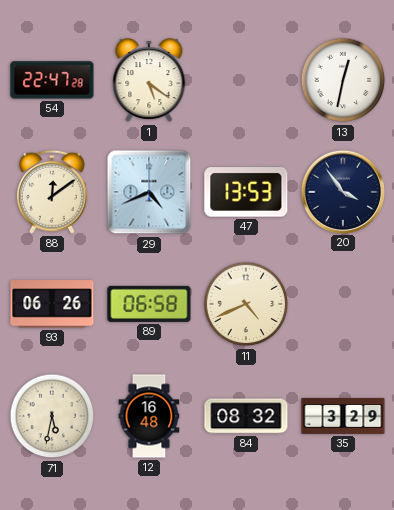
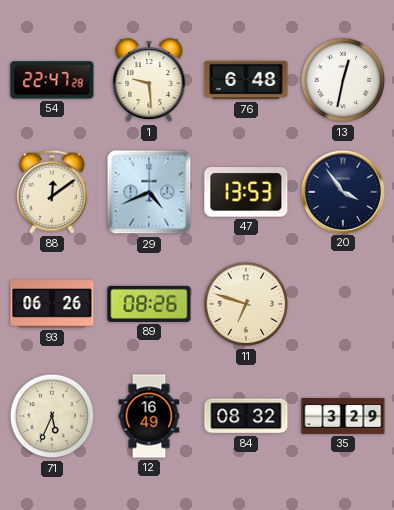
1: 5:21 -> 9:29
76: none -> 6:48
89: 06:58 -> 08:26
11: 4:41 -> 6:48
71: 5:32 -> 5:34
12: 16:48 -> 16:49
